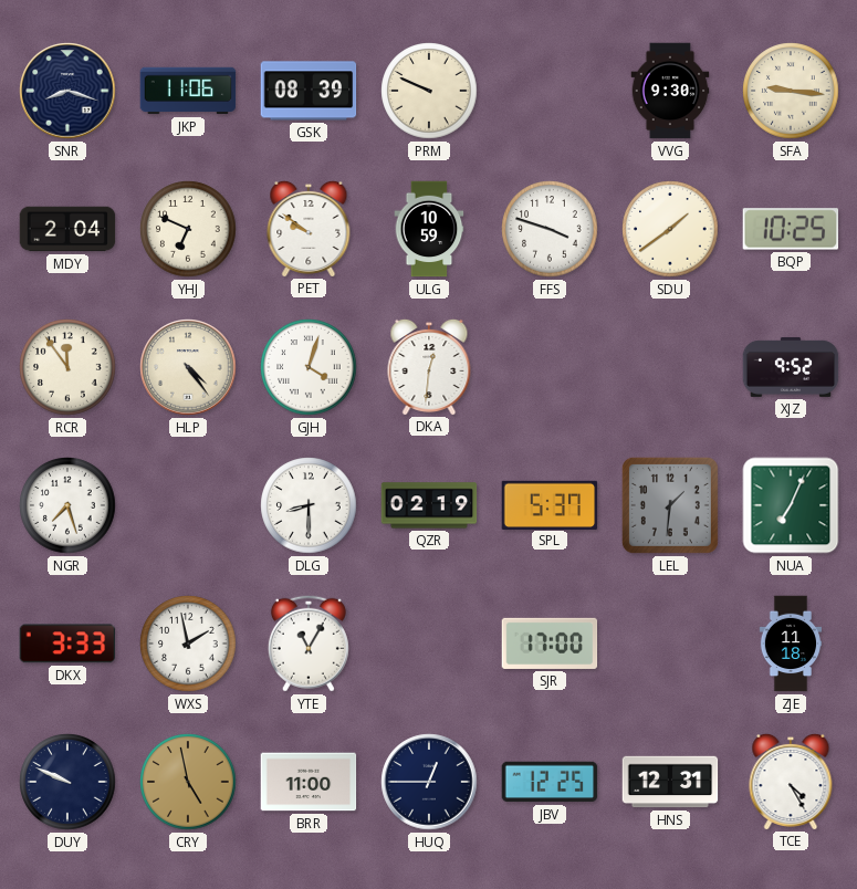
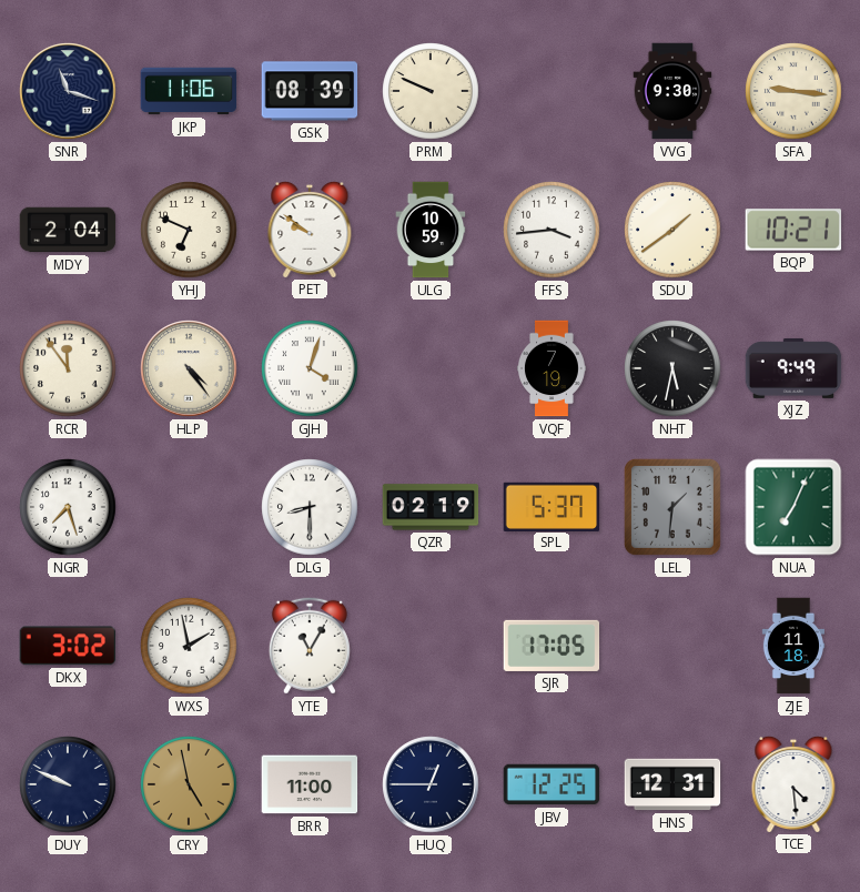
SNR: 8:18 -> 11:18
FFS: 3:48 -> 3:44
BQP: 10:25 -> 10:21
DKA: 12:31 -> none
VQF: none -> 7:19
NHT: none -> 5:32
XJZ: 9:52 -> 9:49
DKX: 3:33 -> 3:02
SJR: 17:00 -> 17:05
TCE: 4:25 -> 4:29
